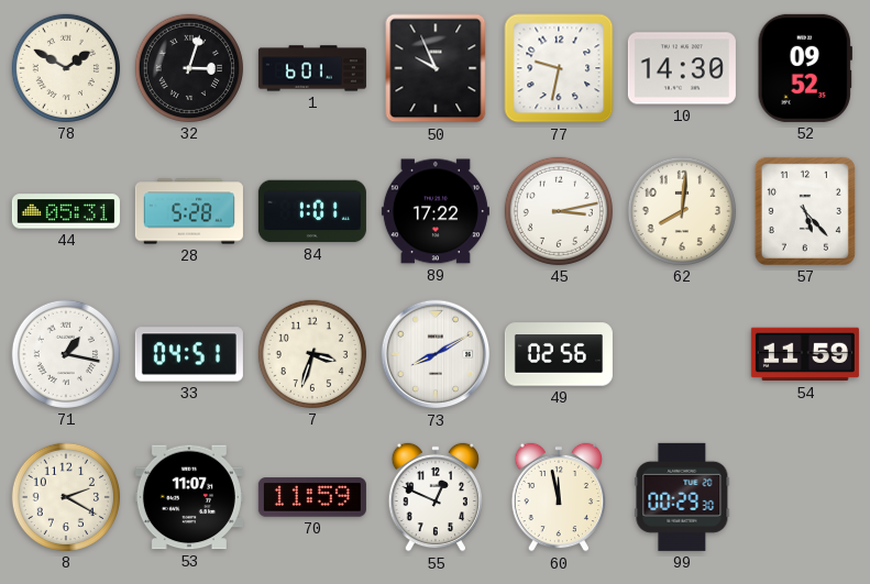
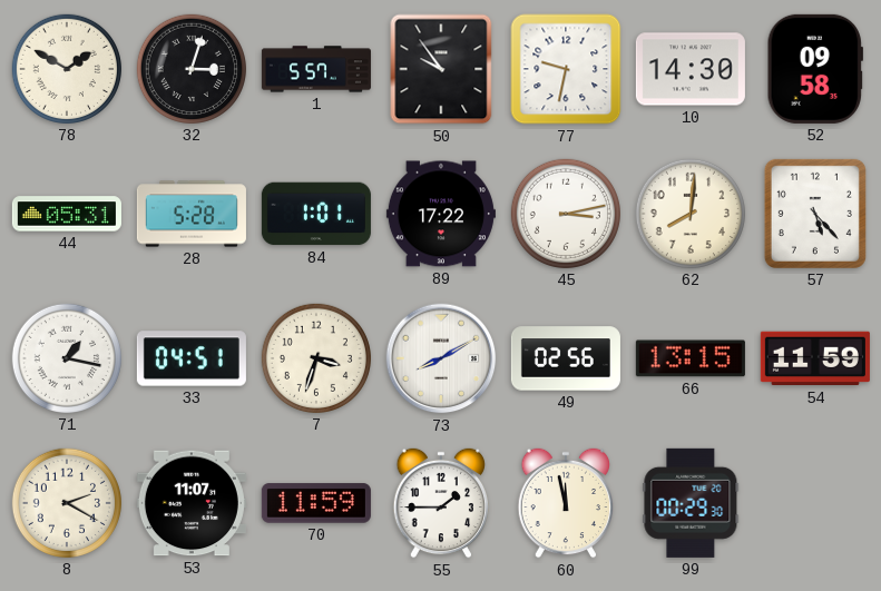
1: 6:01 -> 5:57
50: 9:56 -> 9:54
52: 09:52 -> 09:58
66: none -> 13:15
55: 12:49 -> 1:45
